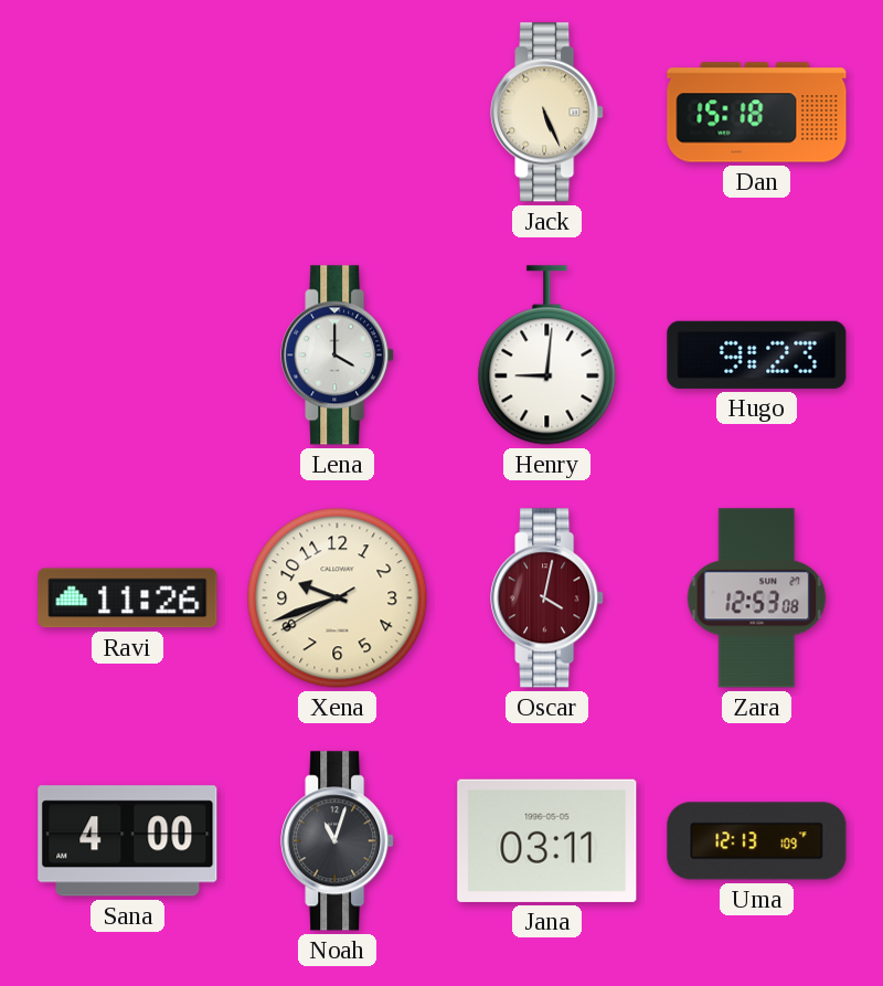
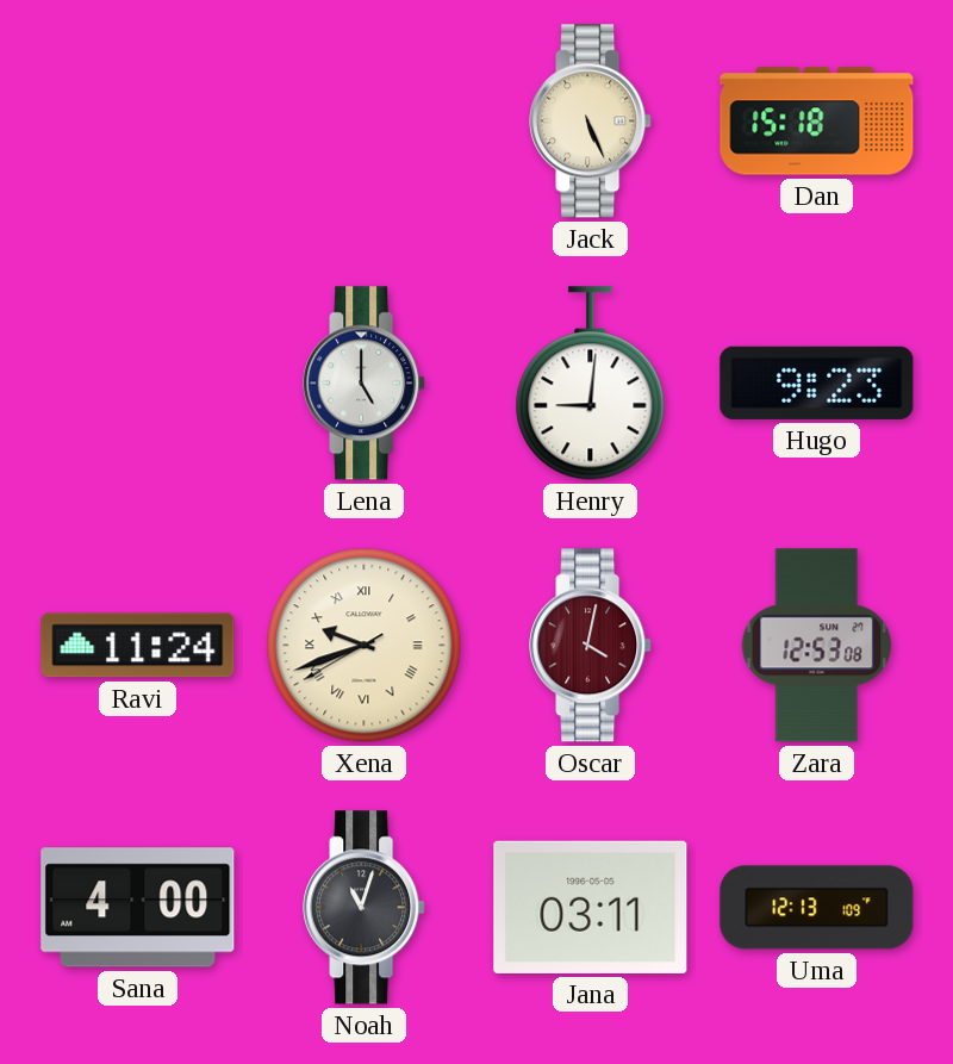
Lena: 4:00 -> 5:00
Ravi: 11:26 -> 11:24
Xena numerals: Arabic -> Roman
